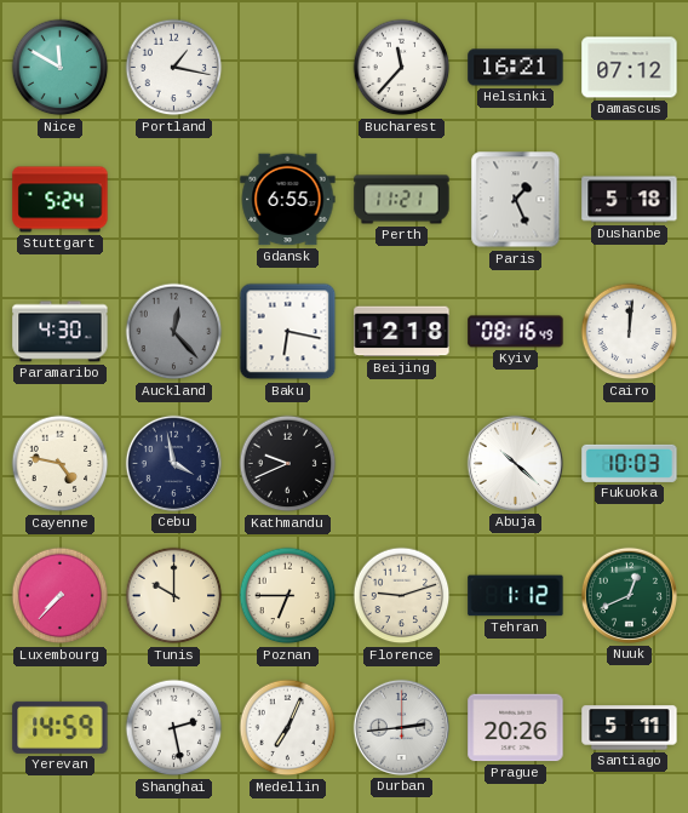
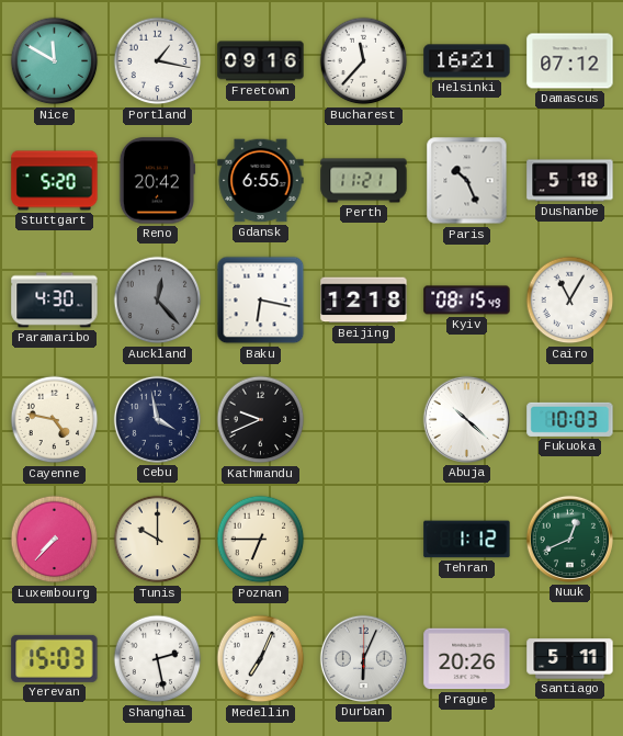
Freetown: none -> 09:16
Stuttgart: 5:24 -> 5:20
Reno: none -> 20:42
Paris: 1:26 -> 10:26
Kyiv: 08:16 -> 08:15
Cairo: 12:01 -> 11:05
Florence: 9:12 -> none
Yerevan: 14:59 -> 15:03
Durban: 2:44 -> 6:04
